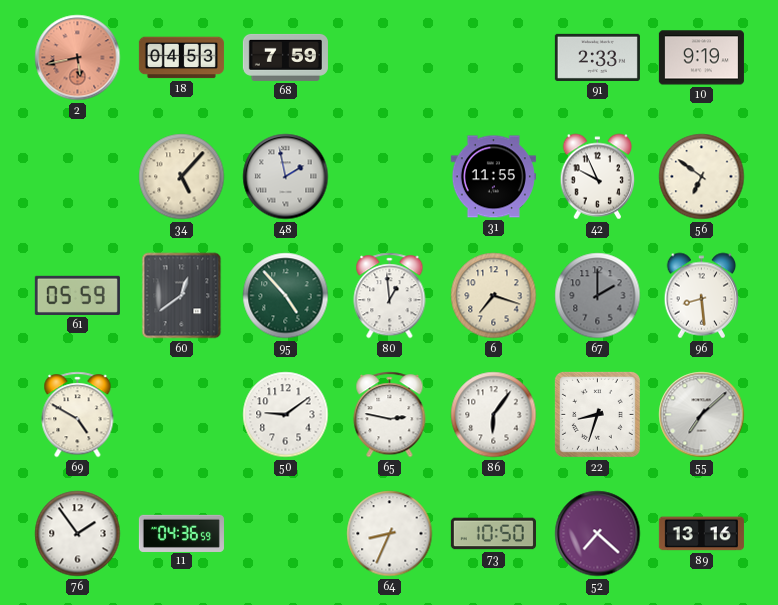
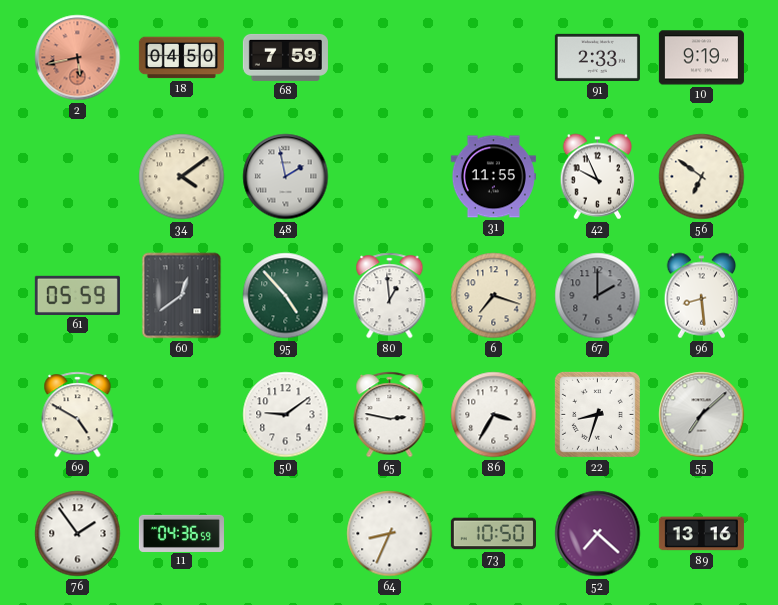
18: 04:53 -> 04:50
34: 5:07 -> 4:09
86: 6:06 -> 3:35
